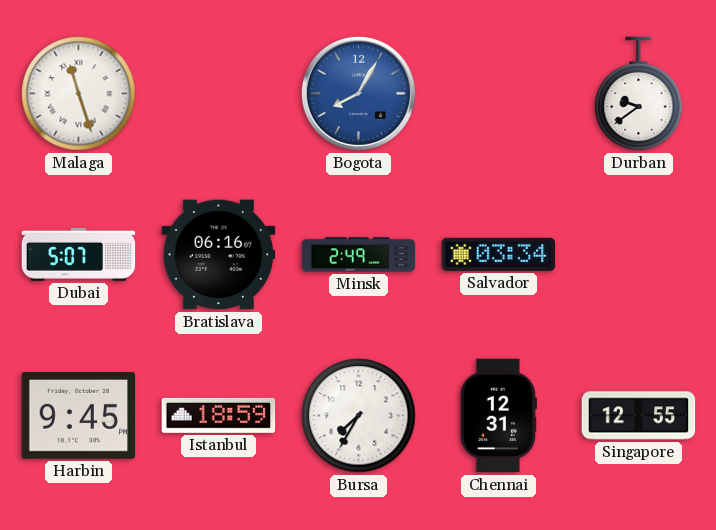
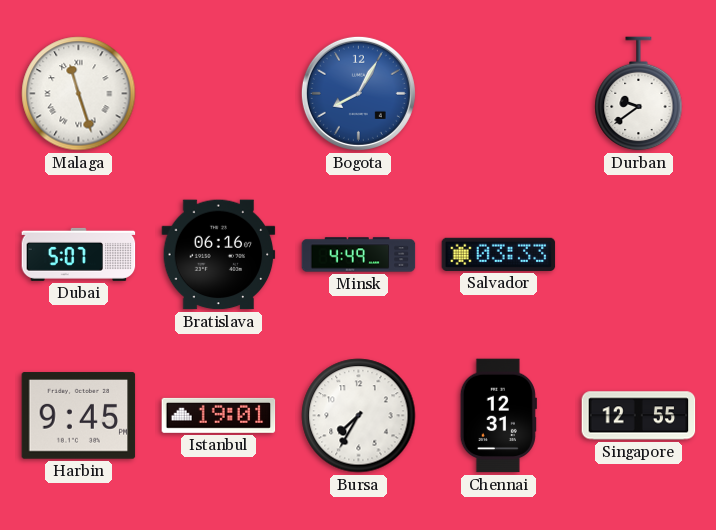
Minsk: 2:49 -> 4:49
Salvador: 03:34 -> 03:33
Istanbul: 18:59 -> 19:01
